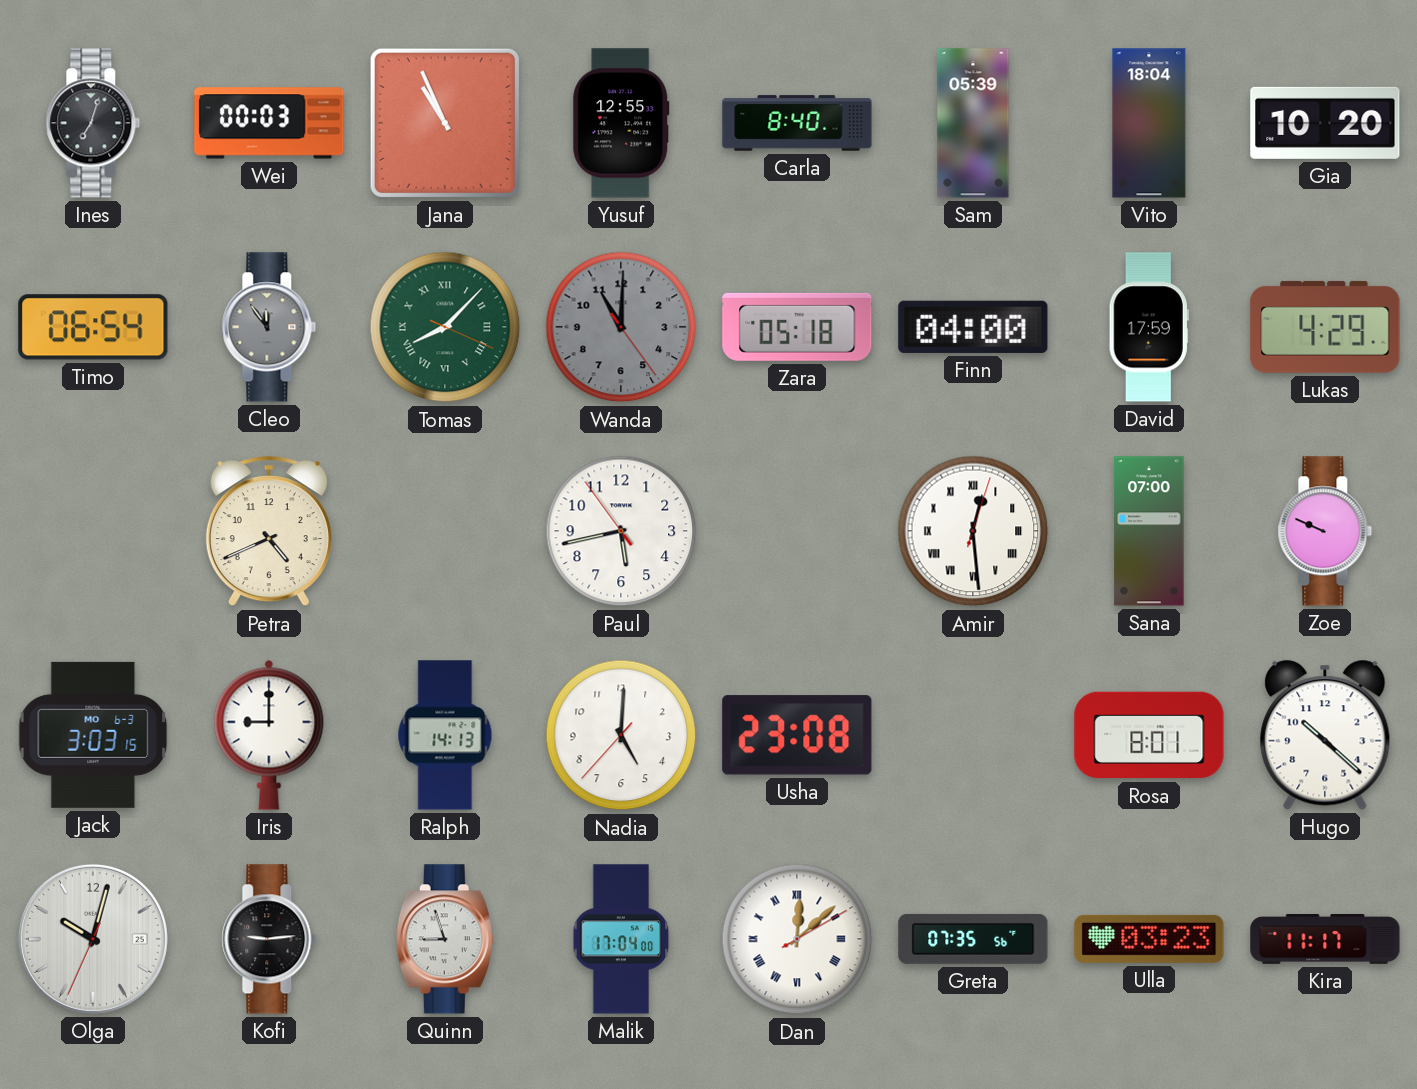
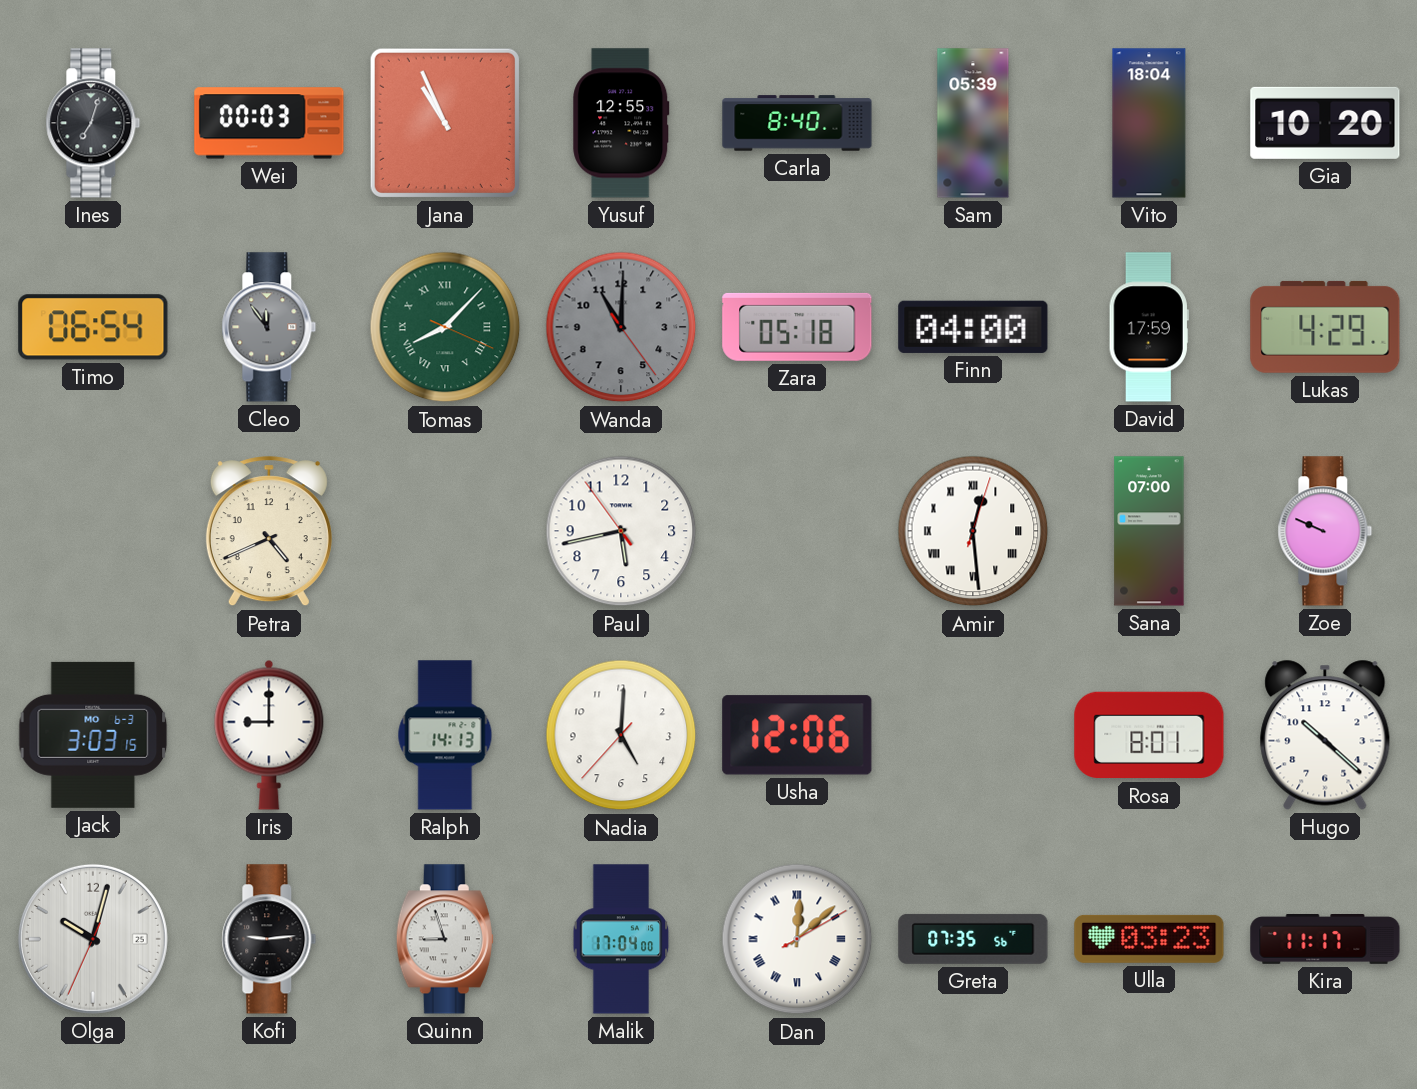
Usha: 23:08 -> 12:06
